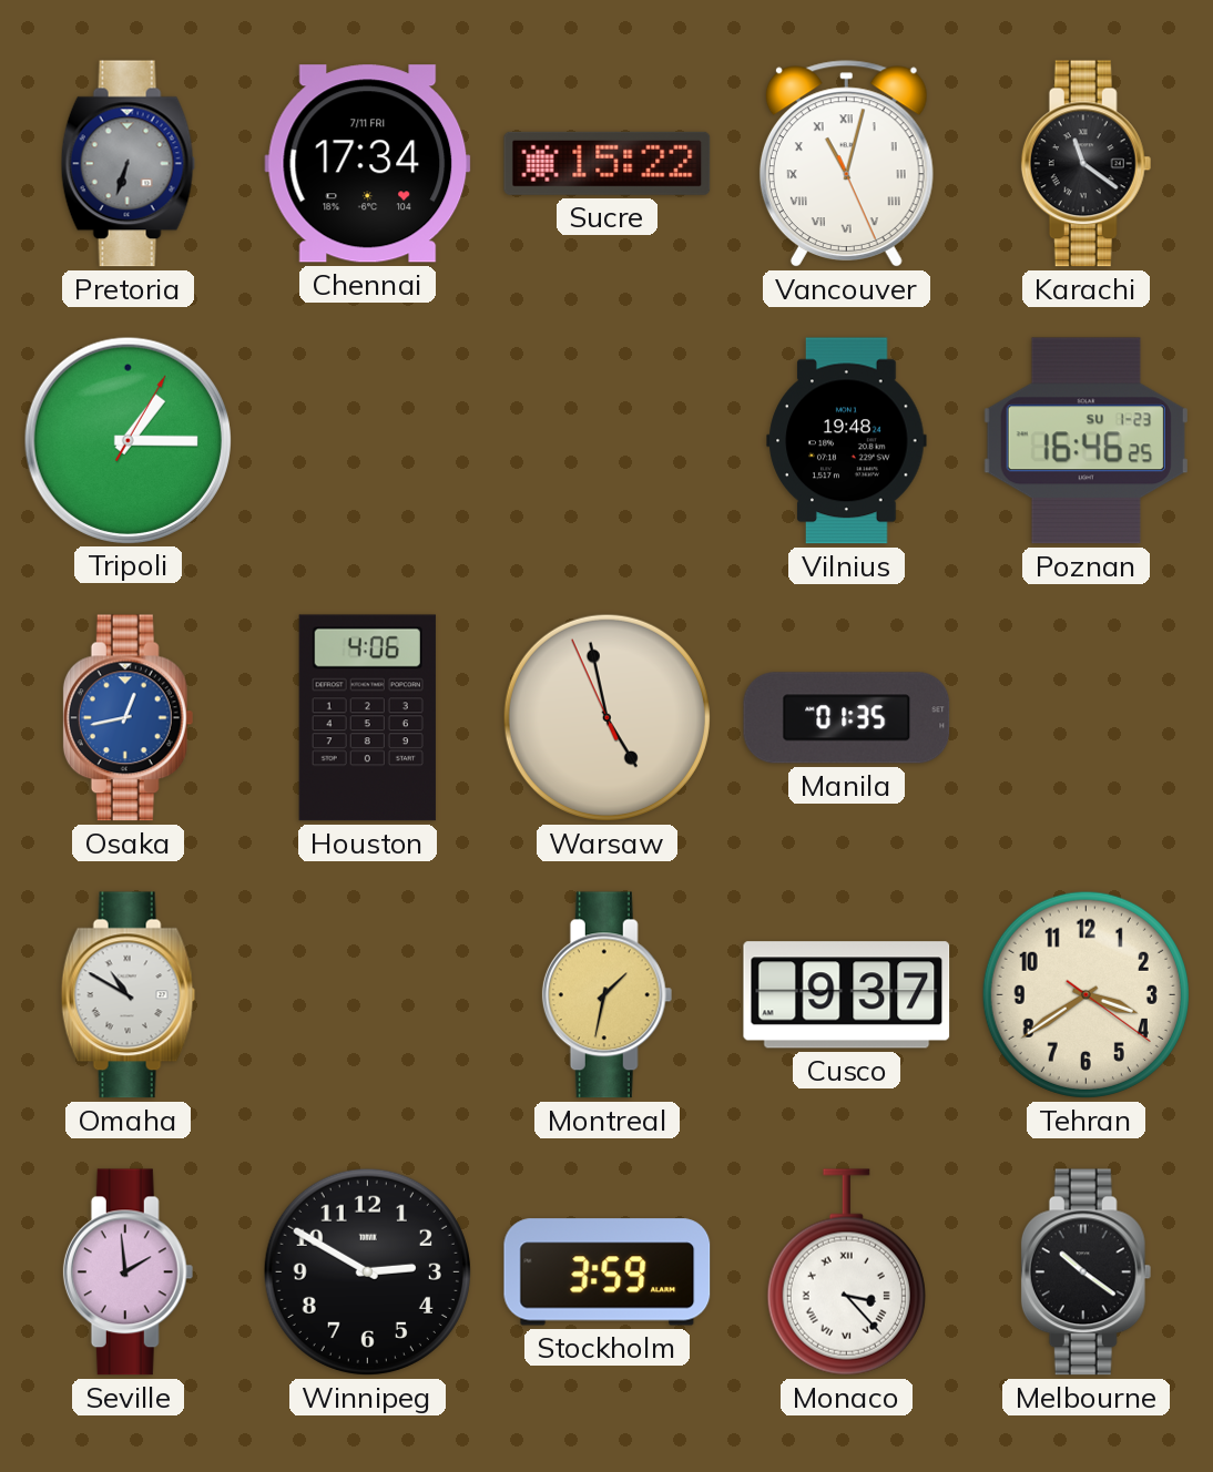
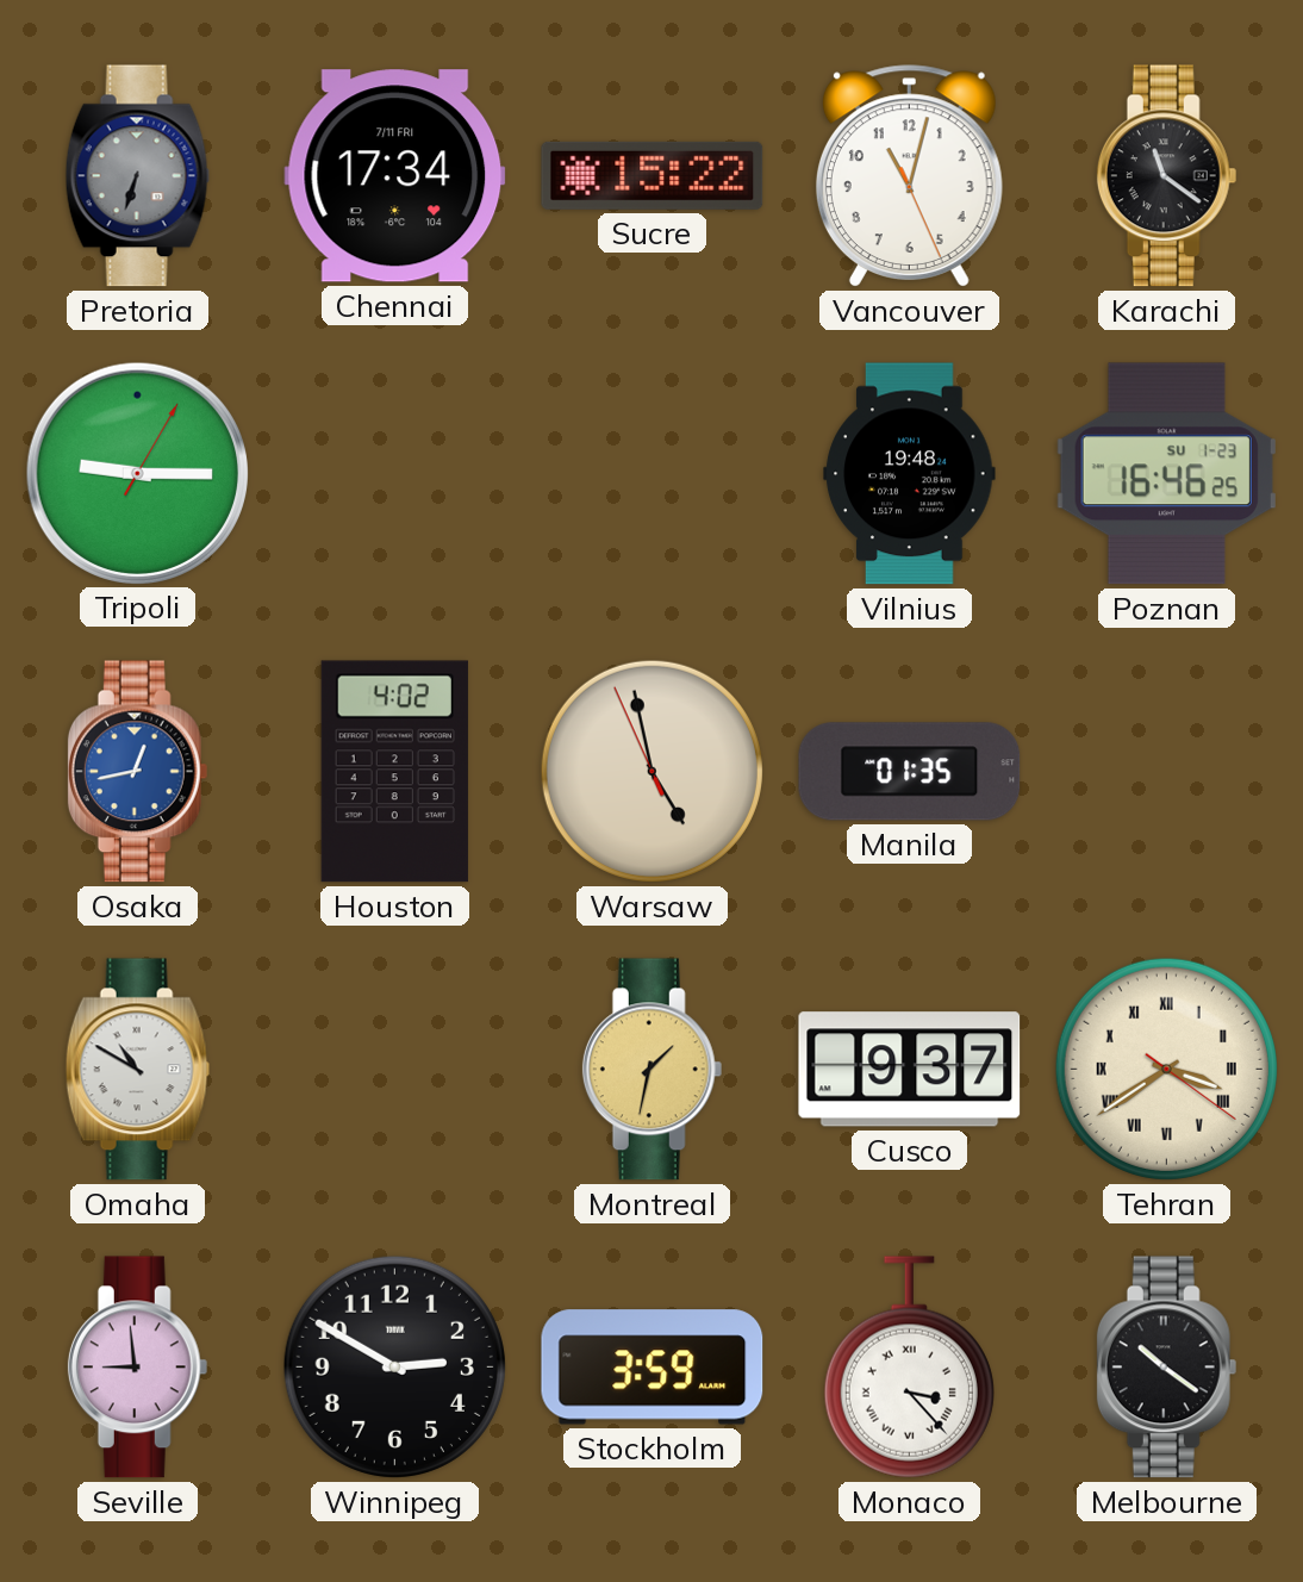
Vancouver numerals: Roman -> Arabic
Tripoli: 1:15 -> 9:15
Houston: 4:06 -> 4:02
Tehran numerals: Arabic -> Roman
Seville: 1:59 -> 8:59
